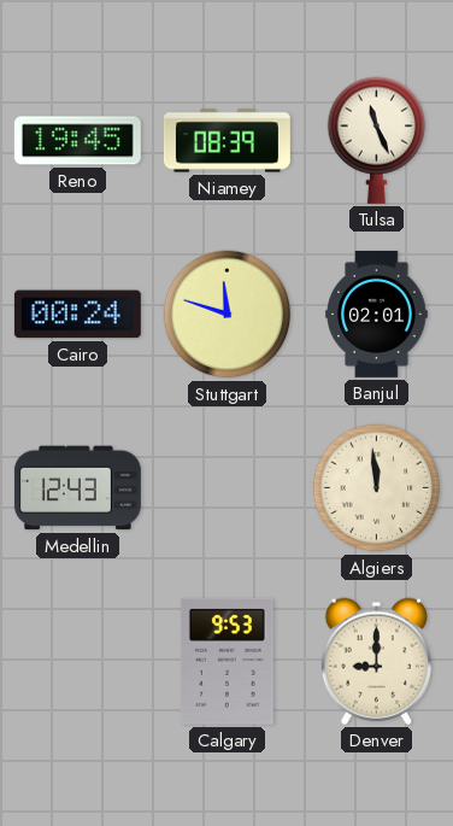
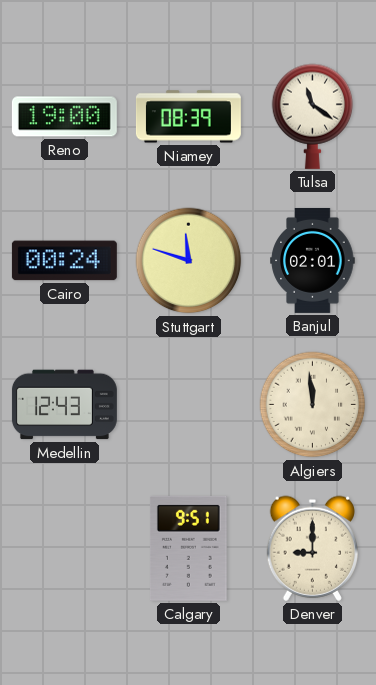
Reno: 19:45 -> 19:00
Tulsa: 11:26 -> 11:21
Calgary: 9:53 -> 9:51
